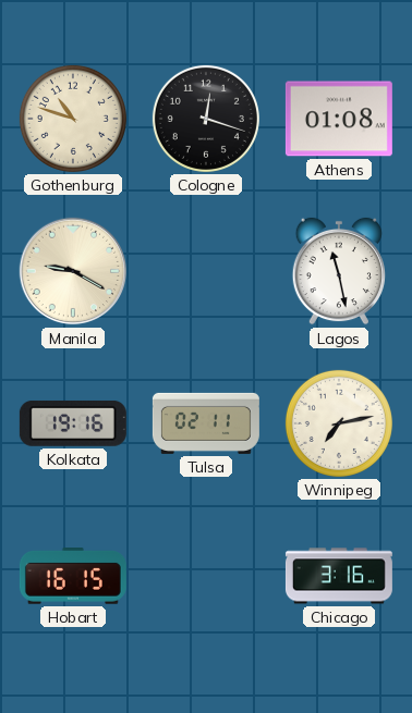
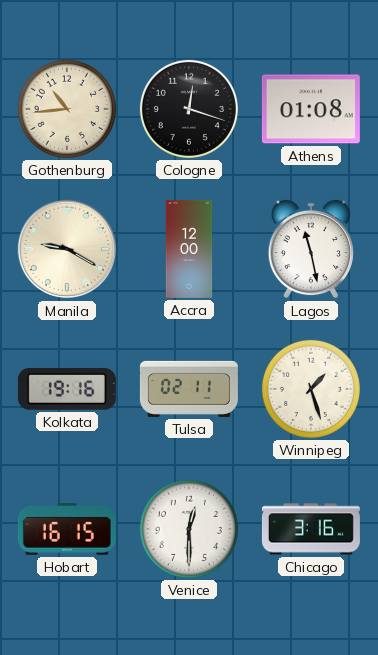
Gothenburg: 10:48 -> 10:44
Accra: none -> 12:00
Winnipeg: 7:13 -> 1:27
Venice: none -> 12:30
